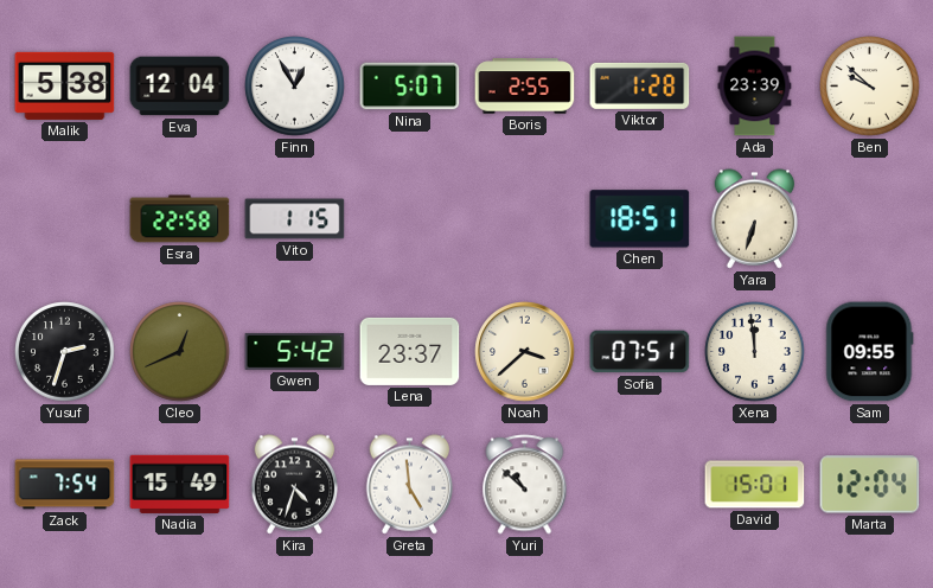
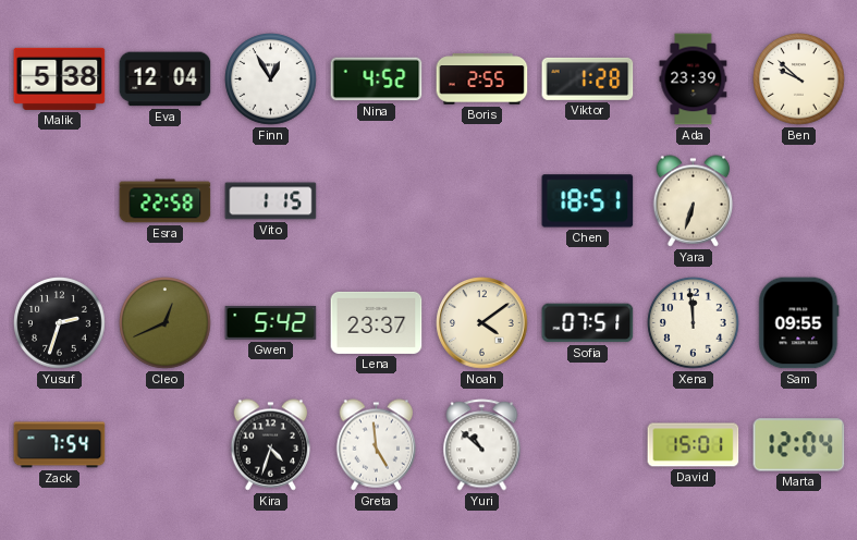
Nina: 5:07 -> 4:52
Noah: 3:38 -> 4:09
Nadia: 15:49 -> none
